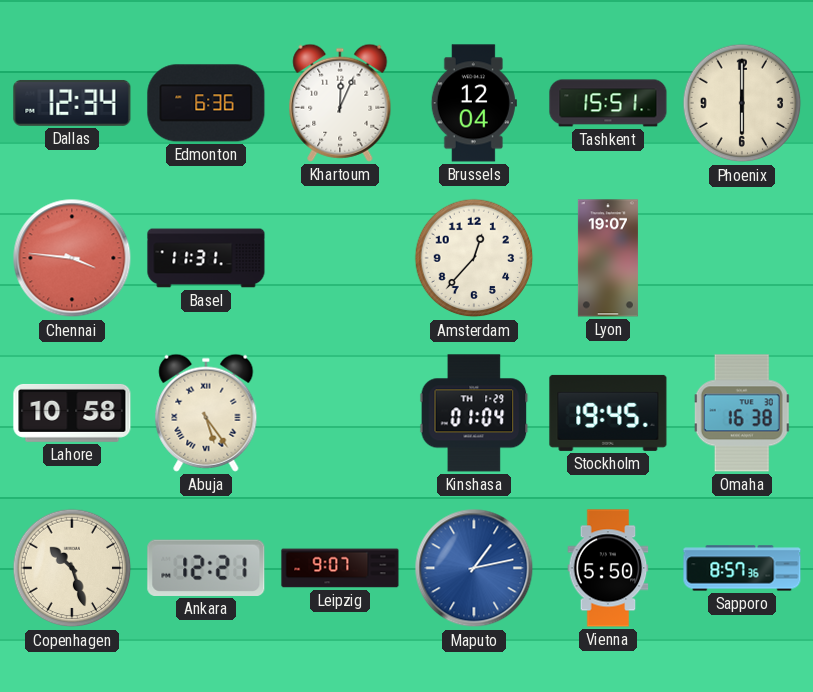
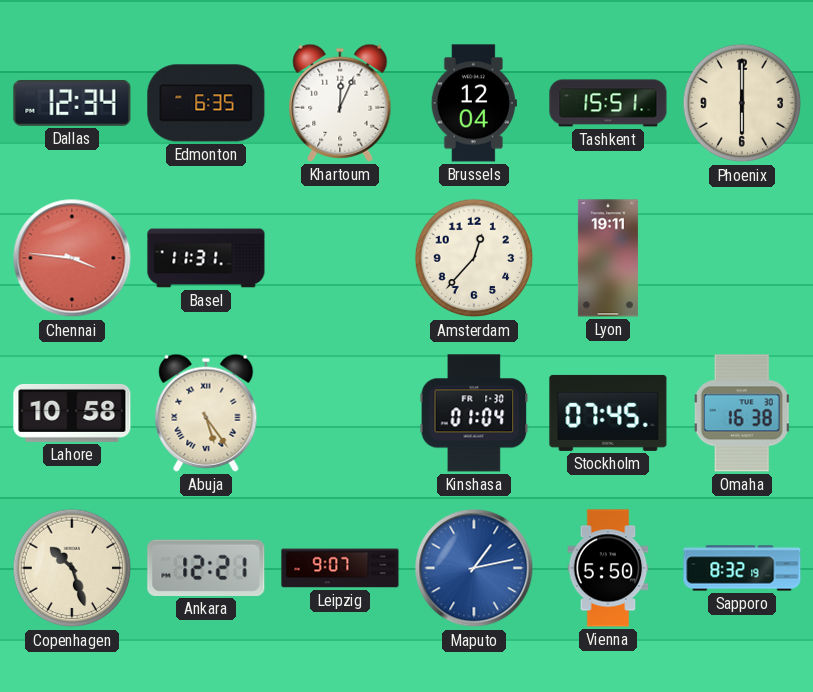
Edmonton: 6:36 -> 6:35
Lyon: 19:07 -> 19:11
Kinshasa date: TH 1-29 -> FR 1-30
Stockholm: 19:45 -> 07:45
Sapporo: 8:57 -> 8:32
